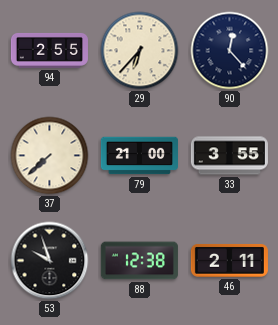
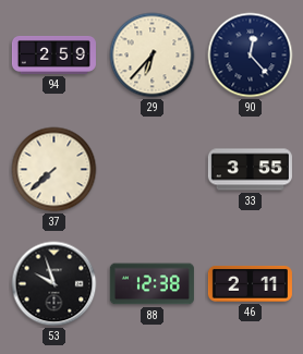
94: 2:55 -> 2:59
79: 21:00 -> none
